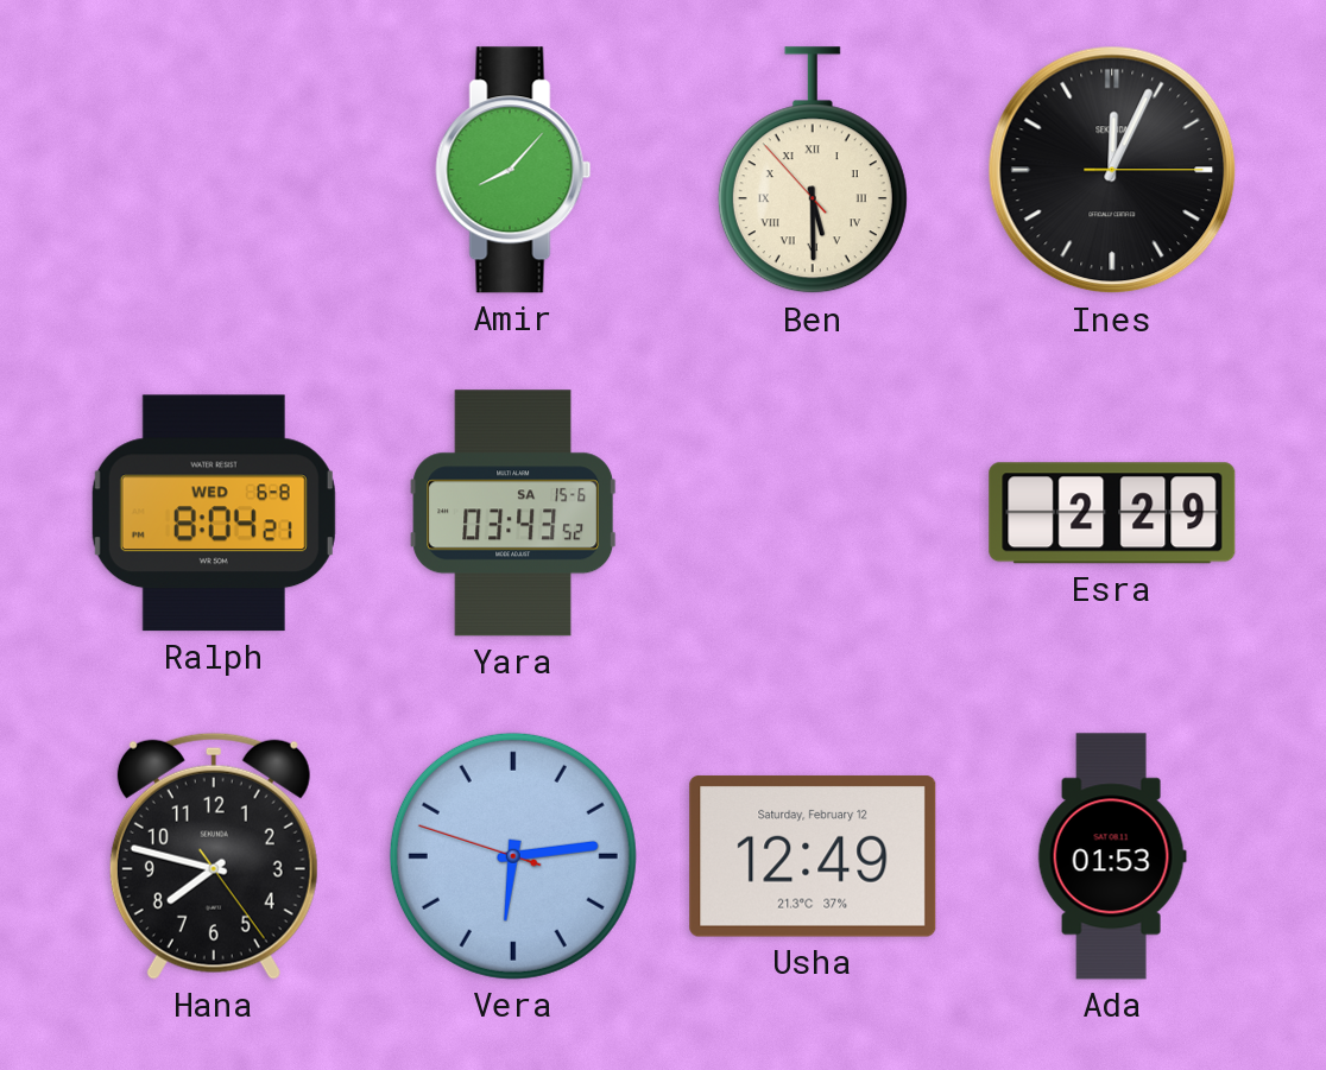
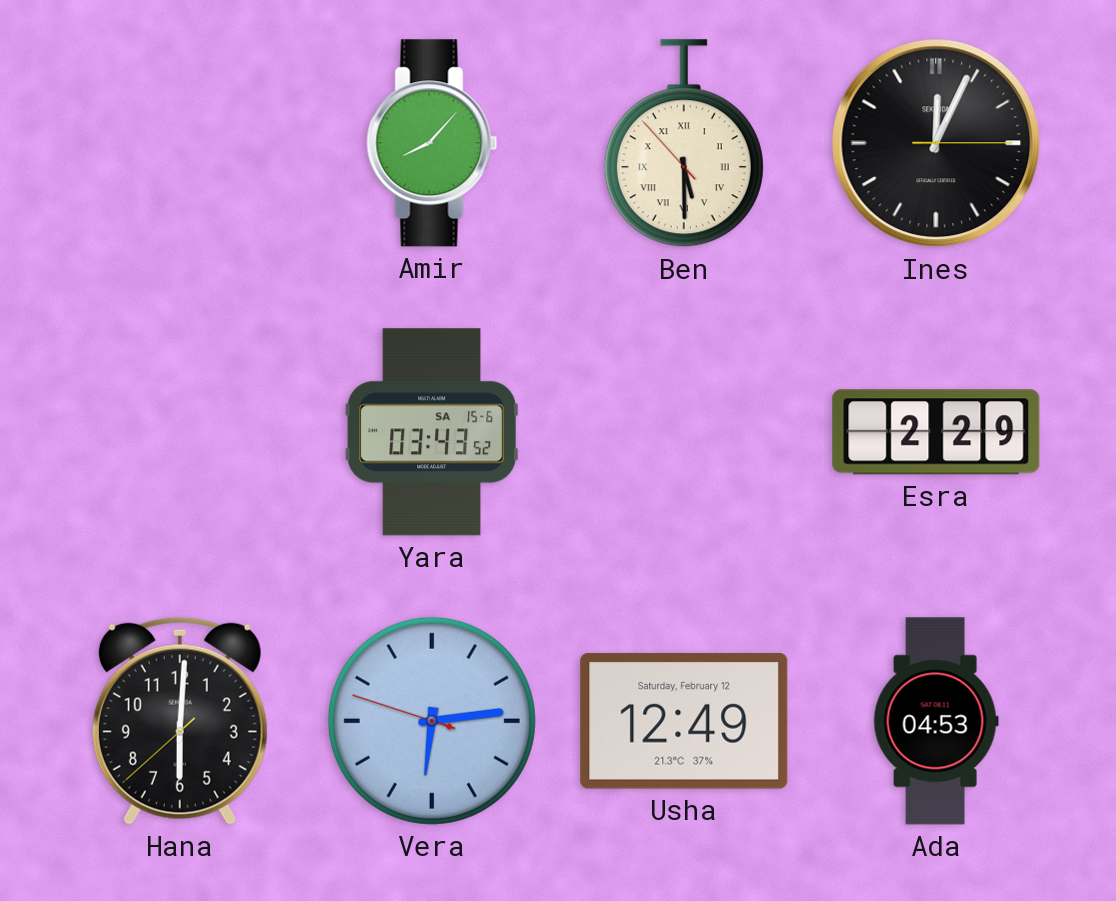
Ralph: 8:04 -> none
Hana: 7:47 -> 6:00
Ada: 01:53 -> 04:53
